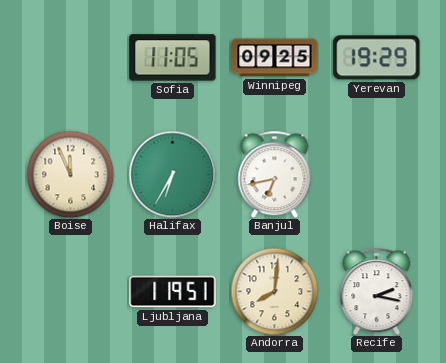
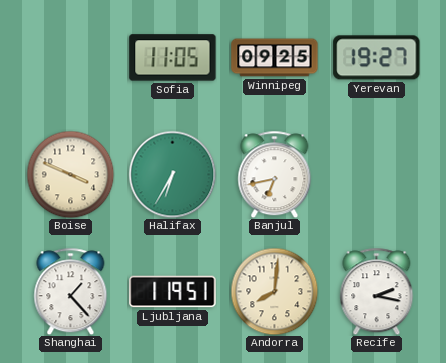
Yerevan: 19:29 -> 19:27
Boise: 11:56 -> 3:49
Shanghai: none -> 1:23
